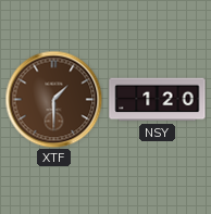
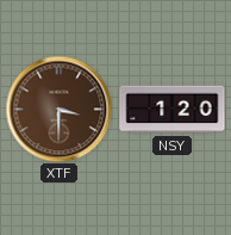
XTF: 1:30 -> 3:30
